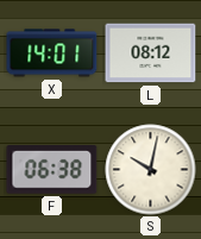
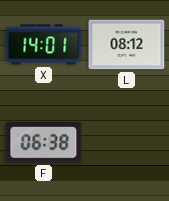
S: 10:02 -> none
